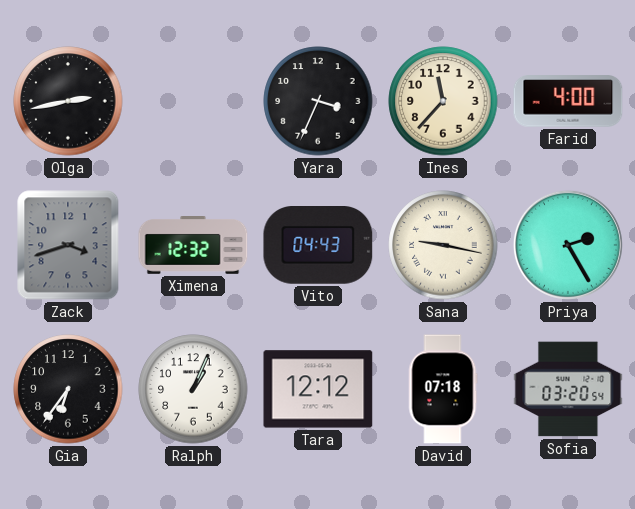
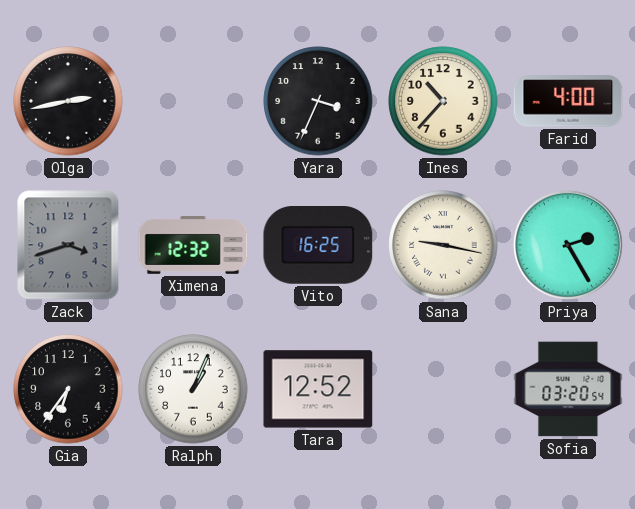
Ines: 11:37 -> 10:37
Vito: 04:43 -> 16:25
Tara: 12:12 -> 12:52
David: 07:18 -> none
